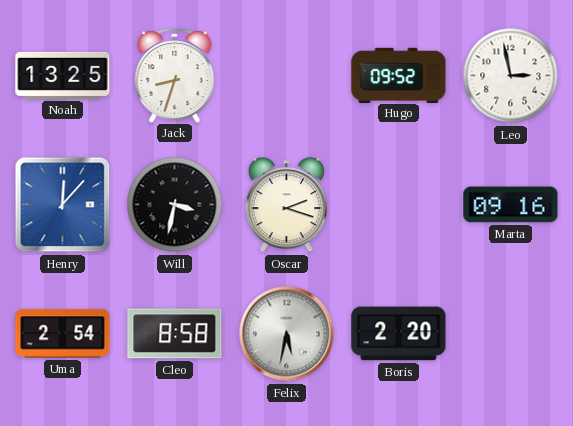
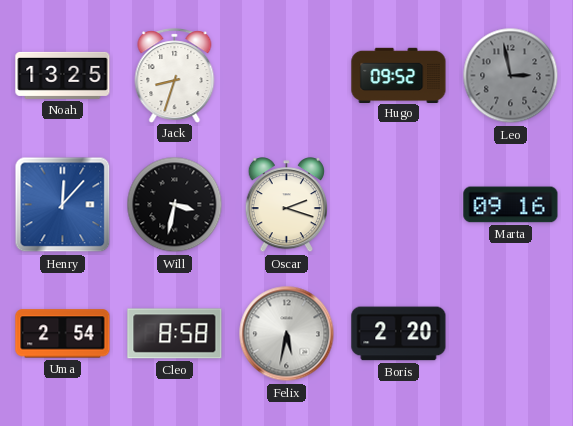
Leo dial: white -> grey
